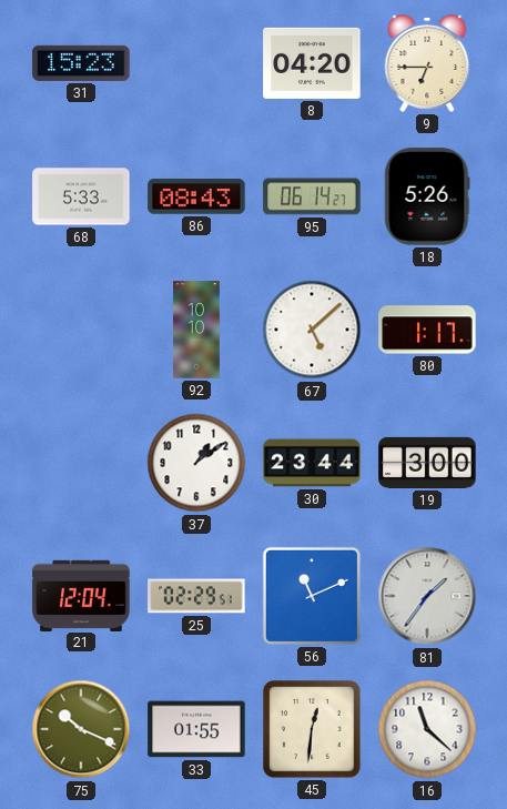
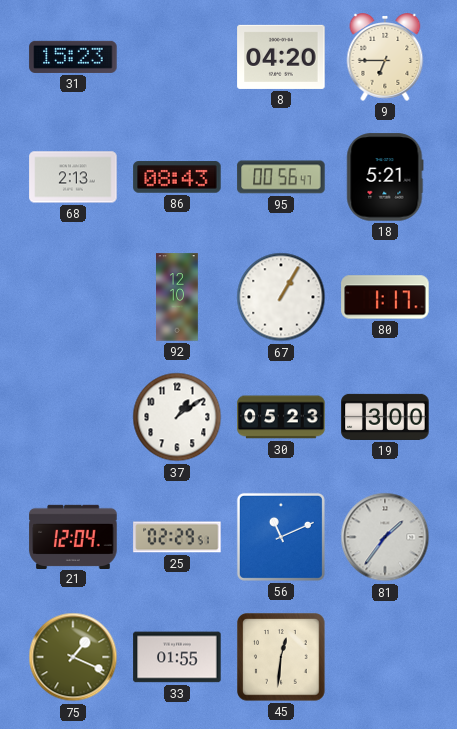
68: 5:33 -> 2:13
95: 06:14 -> 00:56
18: 5:26 -> 5:21
92: 10:10 -> 12:10
67: 5:08 -> 1:05
30: 23:44 -> 05:23
75: 10:19 -> 1:19
16: 11:22 -> none
